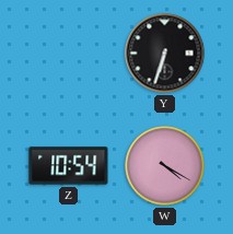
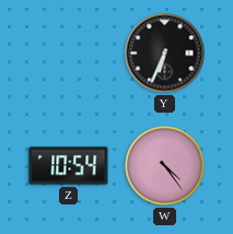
Y: 6:33 -> 6:34
W: 4:20 -> 4:24
